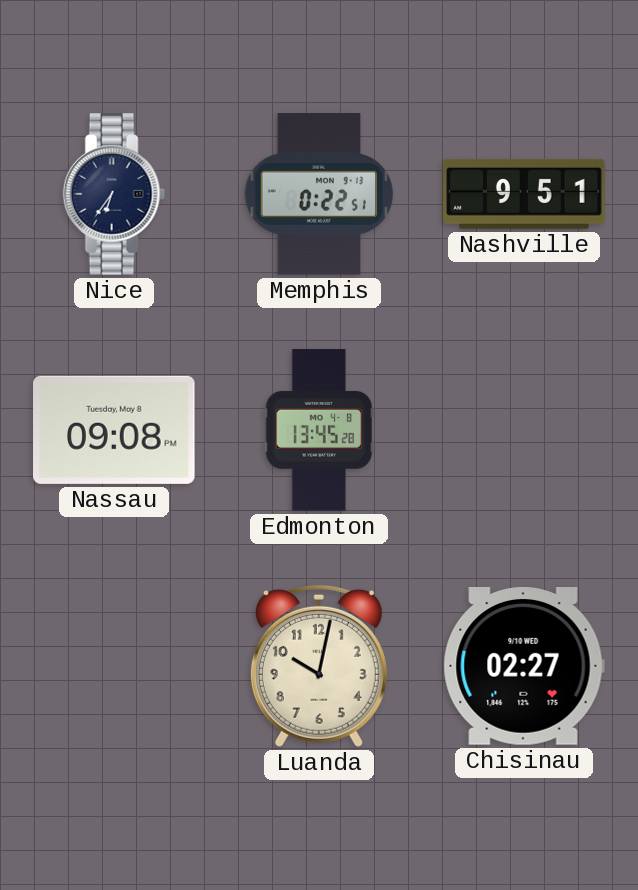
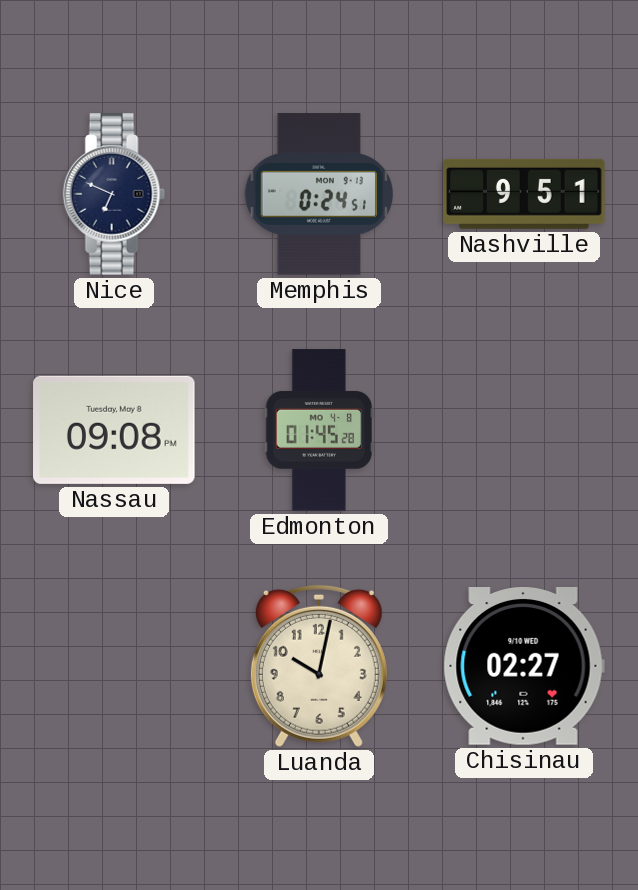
Nice: 6:36 -> 6:49
Memphis: 0:22 -> 0:24
Edmonton: 13:45 -> 01:45
